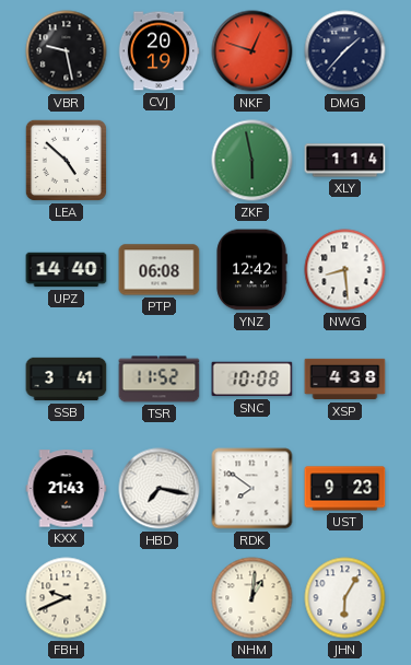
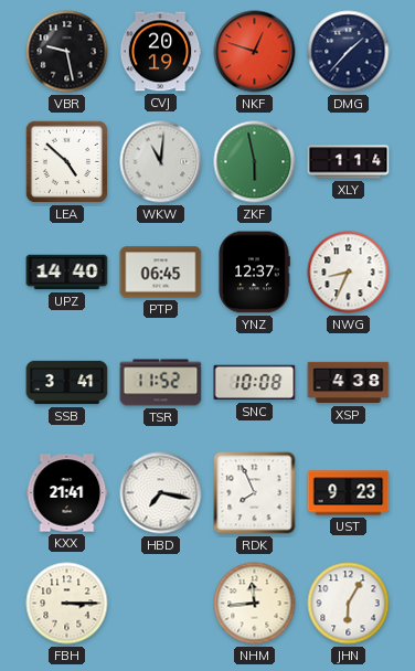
WKW: none -> 11:01
PTP: 06:08 -> 06:45
YNZ: 12:42 -> 12:37
NWG: 8:29 -> 8:34
KXX: 21:43 -> 21:41
RDK: 7:51 -> 7:56
FBH: 9:41 -> 3:15
NHM: 1:01 -> 11:44
